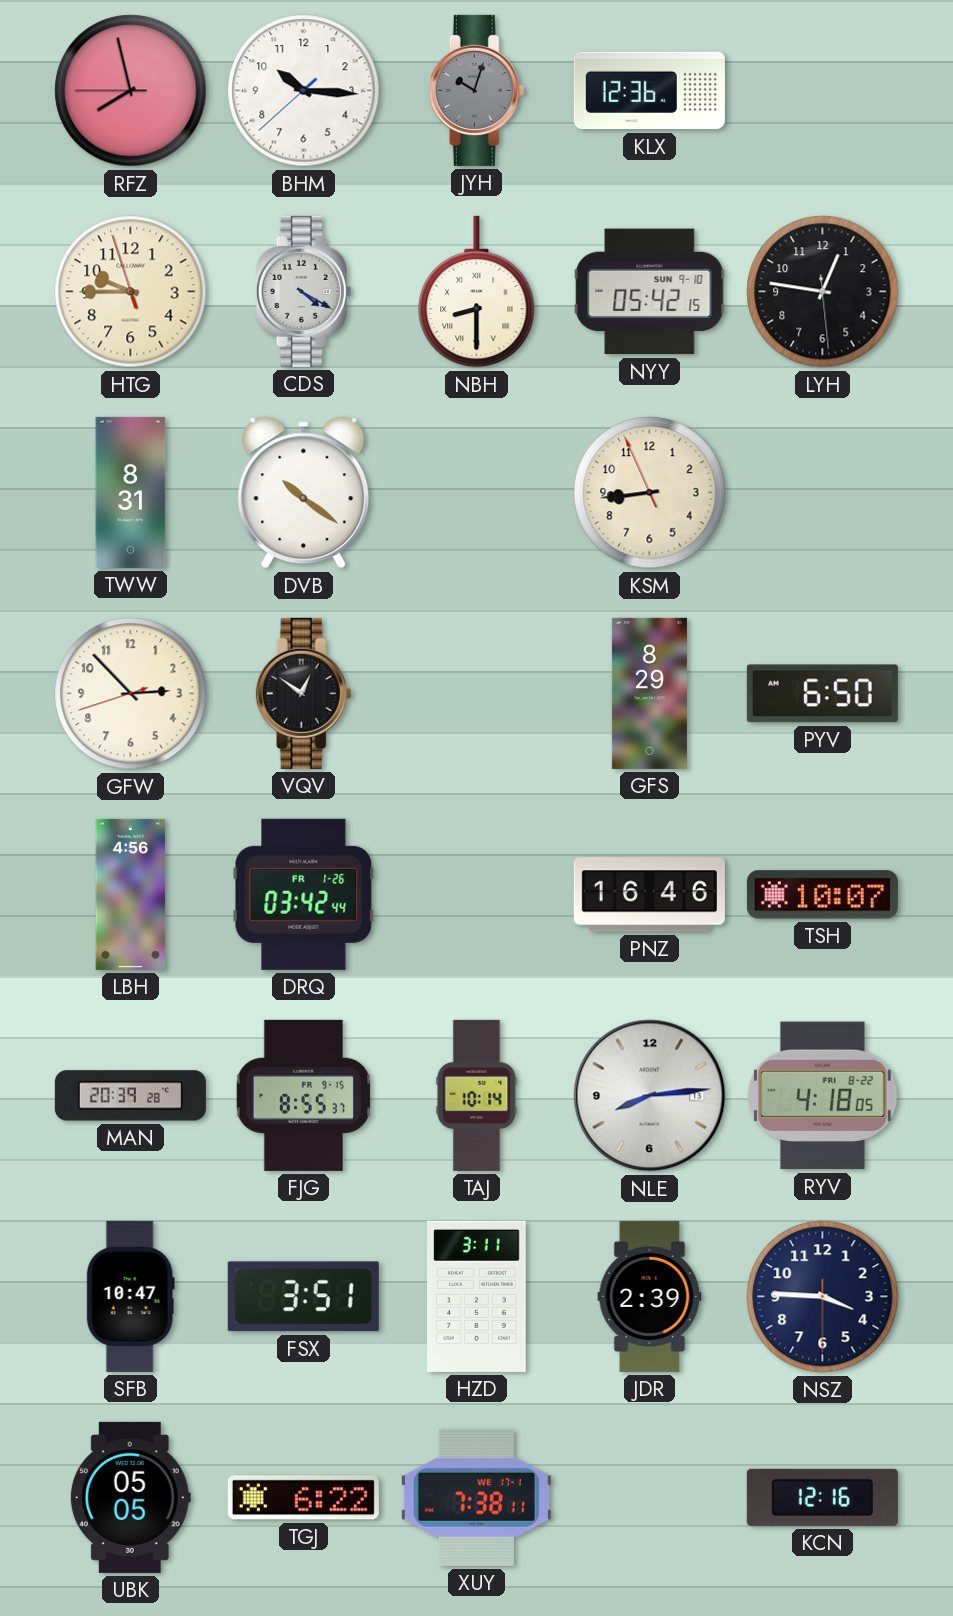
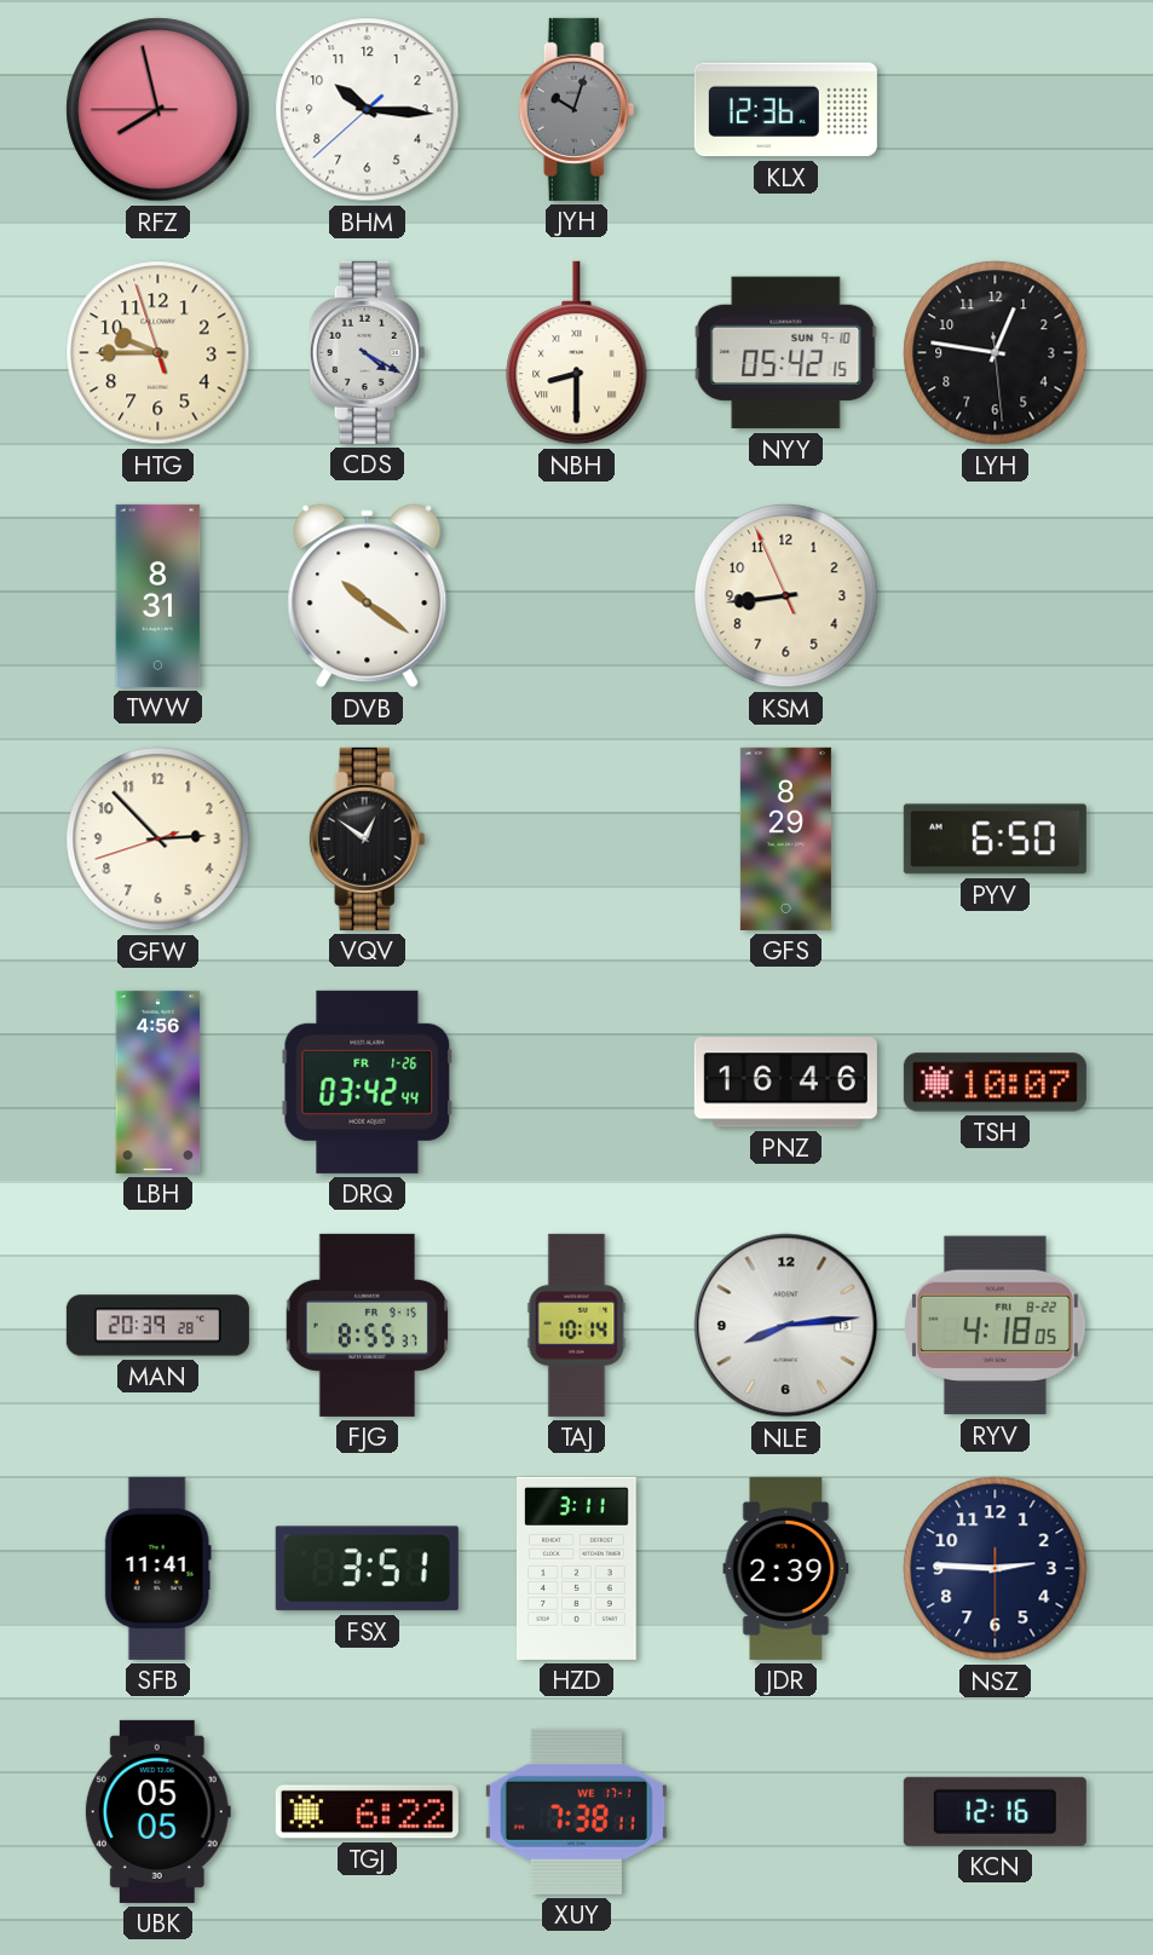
SFB: 10:47 -> 11:41
NSZ: 3:45 -> 2:45
